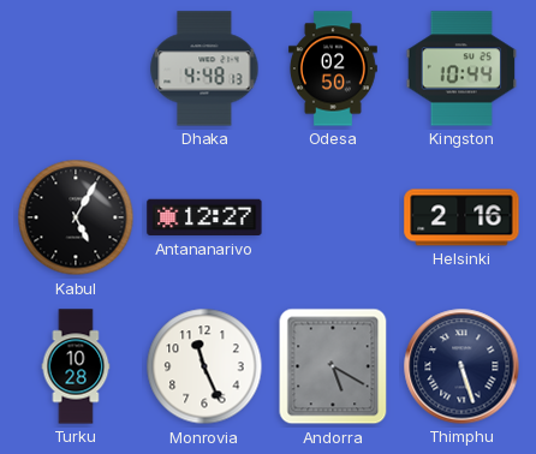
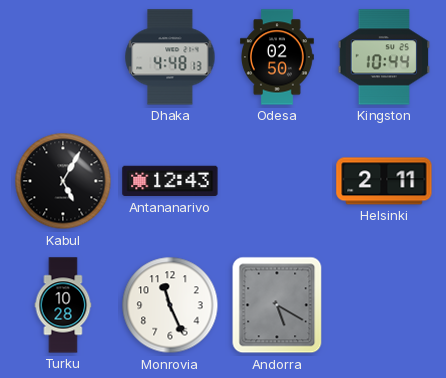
Antananarivo: 12:27 -> 12:43
Helsinki: 2:16 -> 2:11
Thimphu: 5:27 -> none
